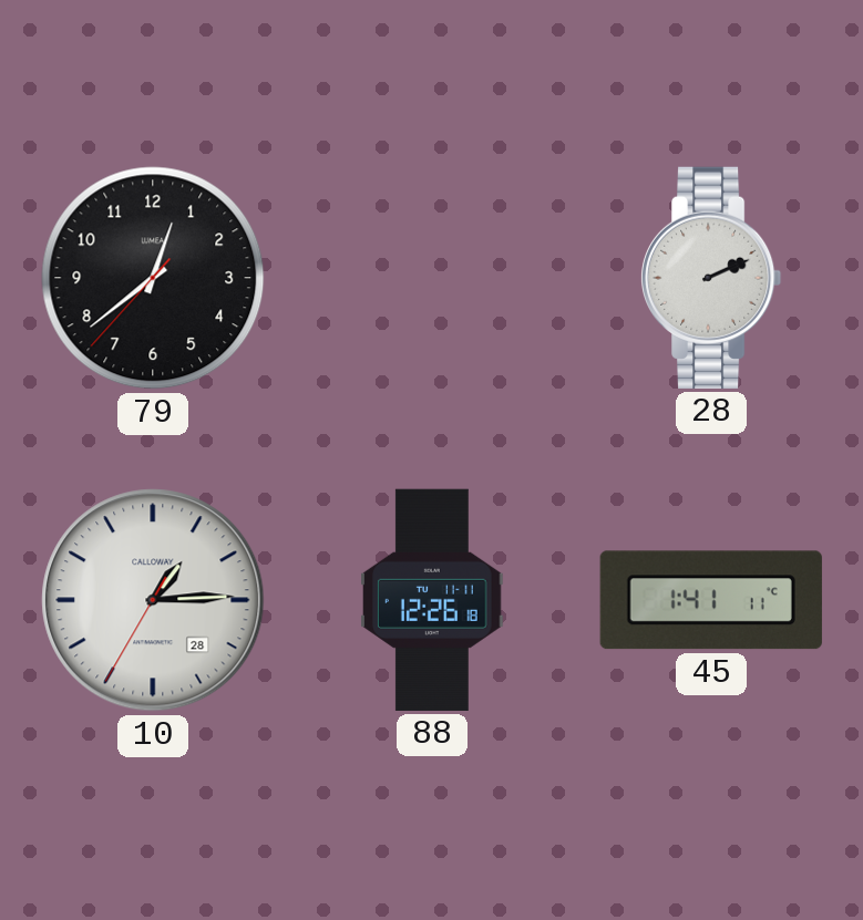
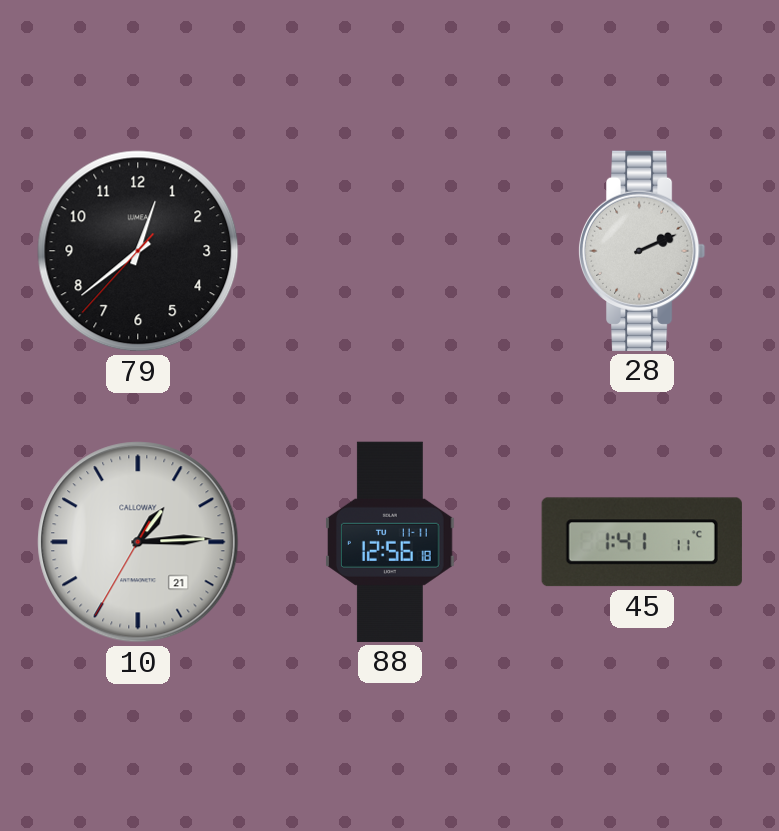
10 date: 28 -> 21
88: 12:26 -> 12:56
